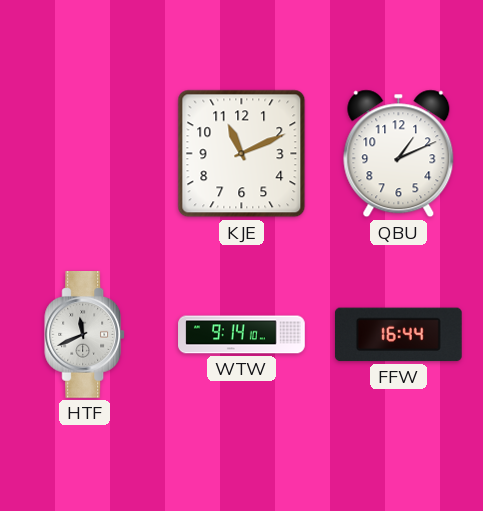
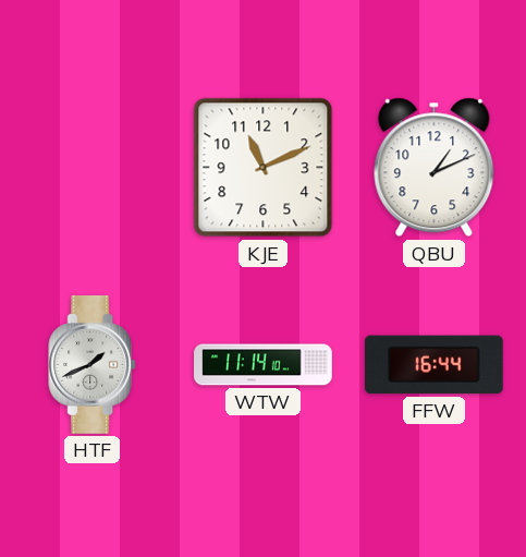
HTF: 11:41 -> 1:41
WTW: 9:14 -> 11:14
